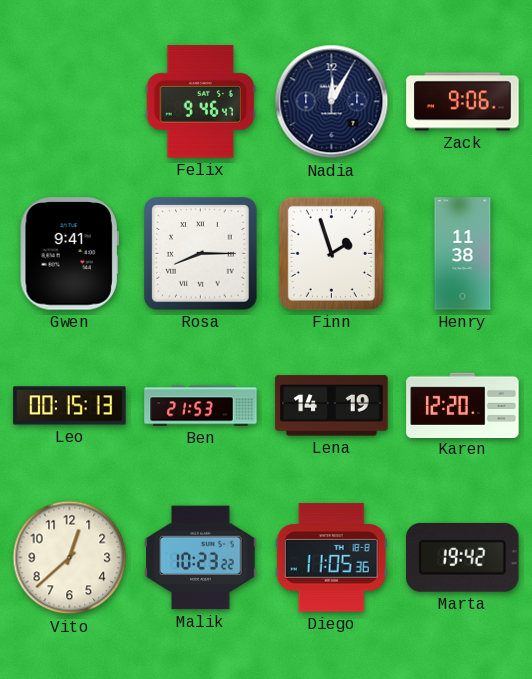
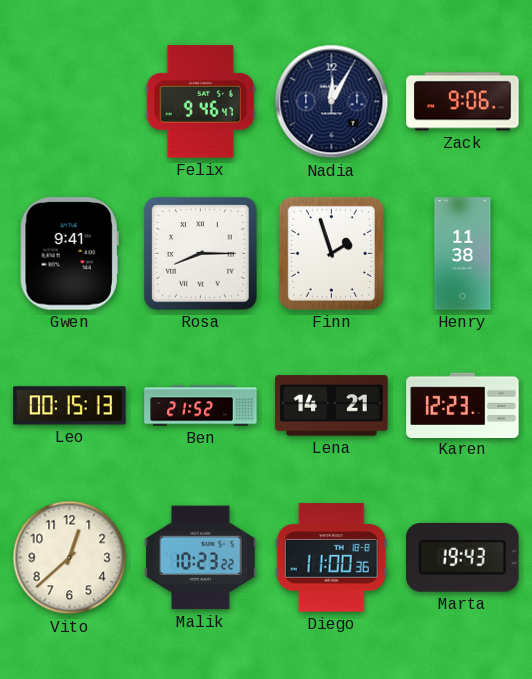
Ben: 21:53 -> 21:52
Lena: 14:19 -> 14:21
Karen: 12:20 -> 12:23
Diego: 11:05 -> 11:00
Marta: 19:42 -> 19:43
